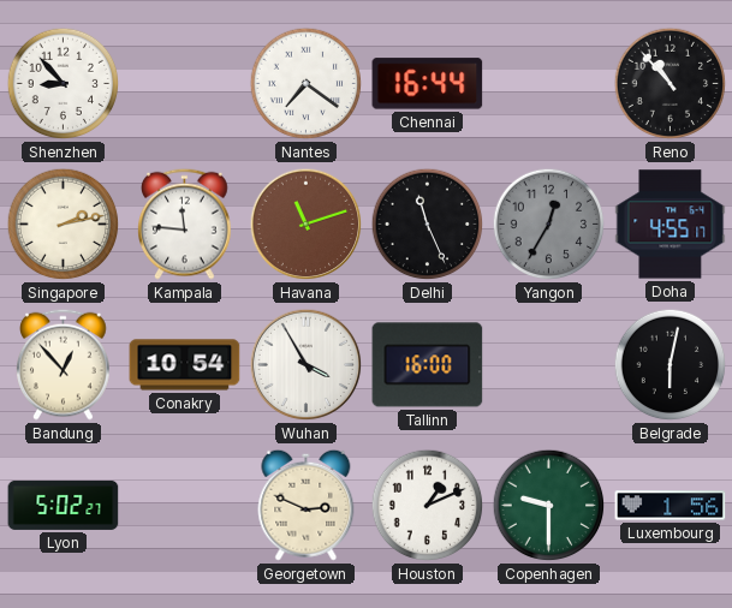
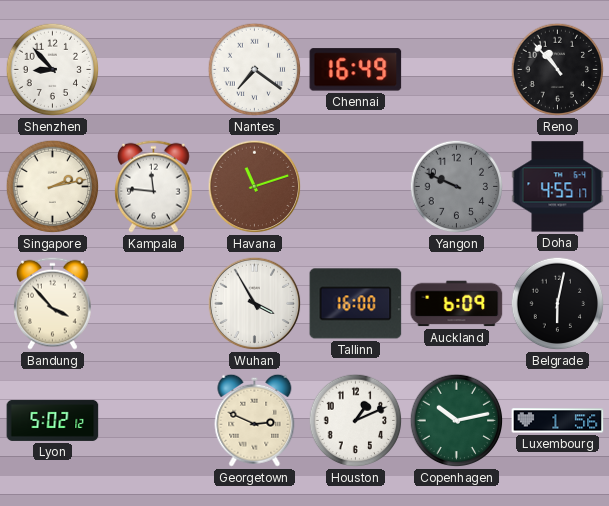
Chennai: 16:44 -> 16:49
Delhi: 11:26 -> none
Yangon: 12:35 -> 9:49
Bandung: 12:53 -> 3:53
Conakry: 10:54 -> none
Auckland: none -> 6:09
Lyon: 5:02:27 -> 5:02:12
Copenhagen: 9:30 -> 10:13
